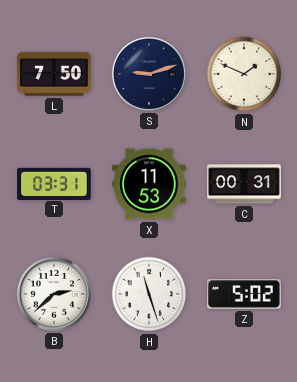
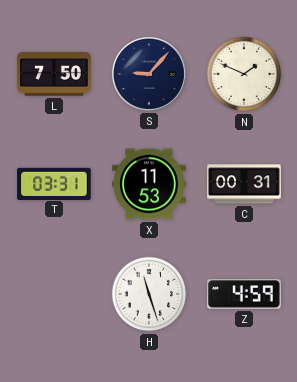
S: 9:12 -> 9:07
B: 2:38 -> none
Z: 5:02 -> 4:59
